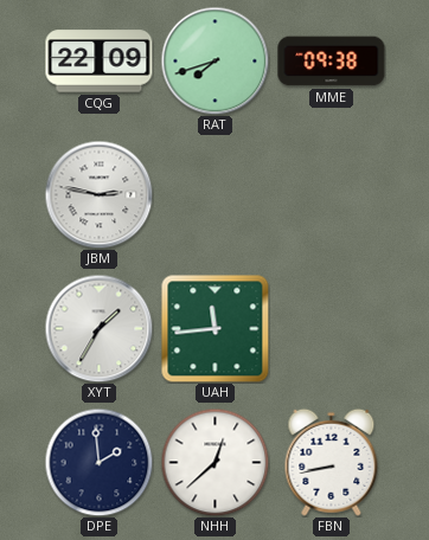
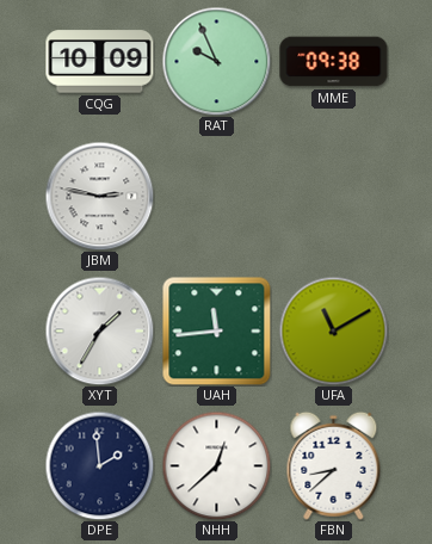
CQG: 22:09 -> 10:09
RAT: 7:42 -> 9:56
UFA: none -> 11:10
FBN: 8:43 -> 8:38
